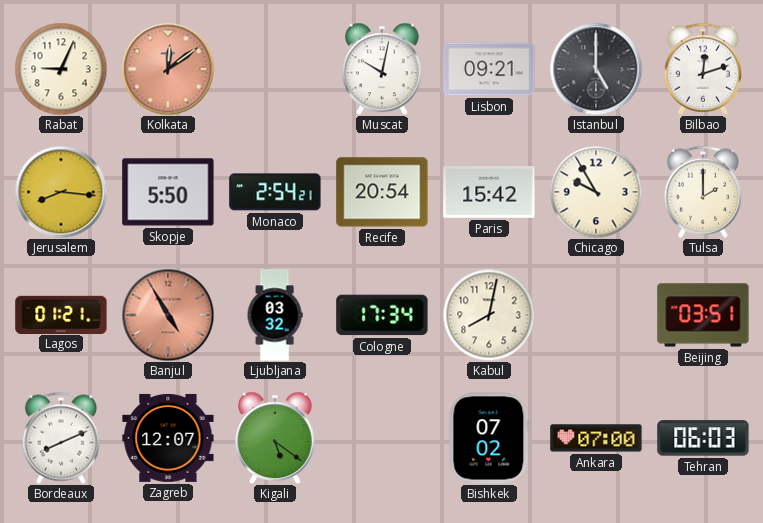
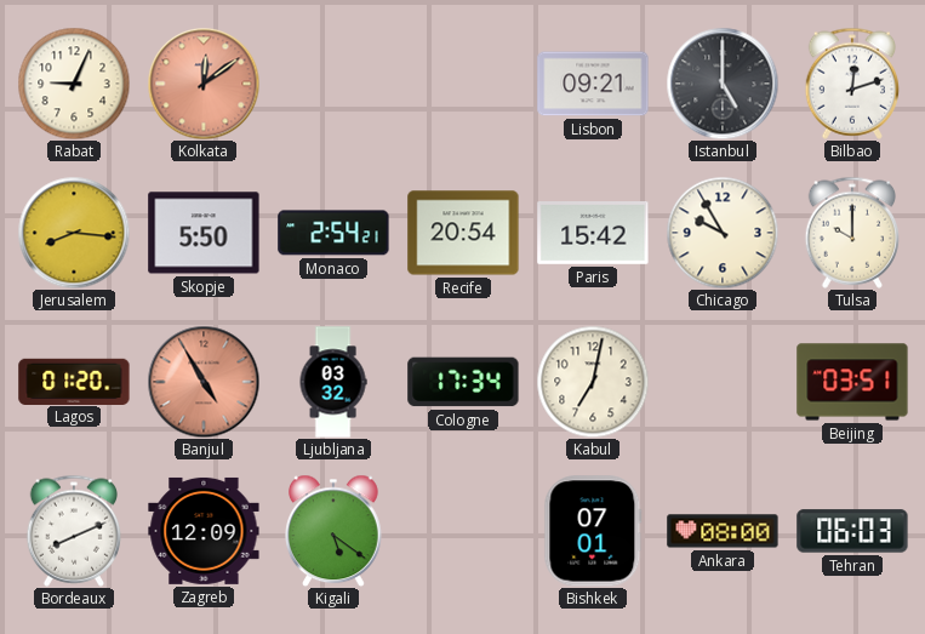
Muscat: 10:02 -> none
Tulsa: 2:00 -> 10:00
Lagos: 01:21 -> 01:20
Kabul: 8:02 -> 7:02
Zagreb: 12:07 -> 12:09
Bishkek: 07:02 -> 07:01
Ankara: 07:00 -> 08:00
